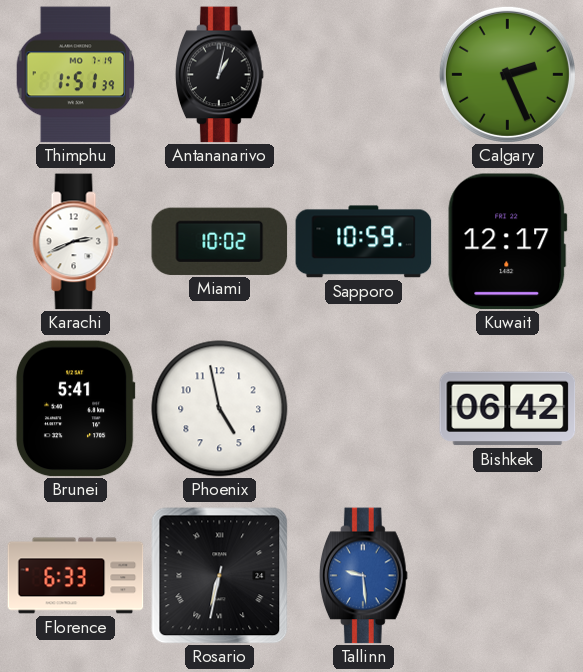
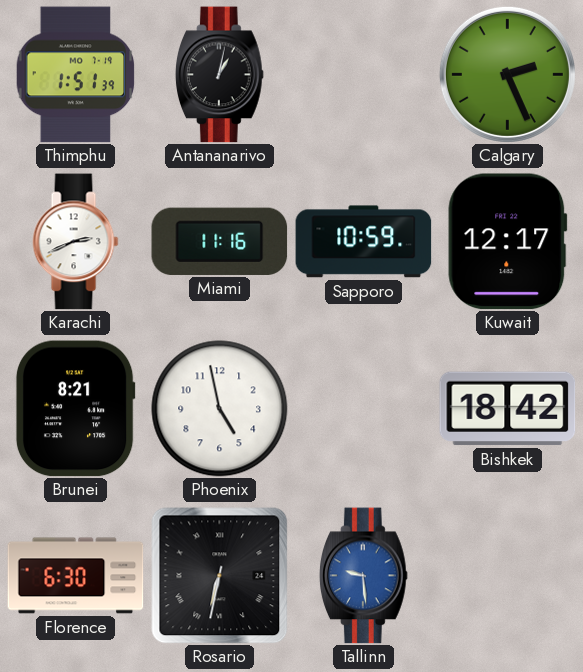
Miami: 10:02 -> 11:16
Brunei: 5:41 -> 8:21
Bishkek: 06:42 -> 18:42
Florence: 6:33 -> 6:30
